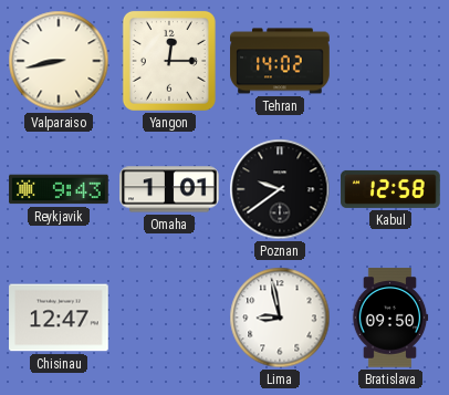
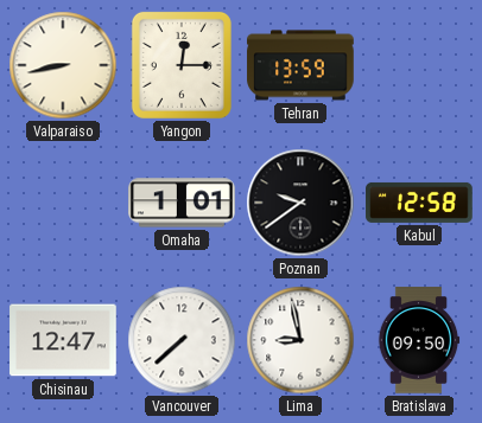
Tehran: 14:02 -> 13:59
Reykjavik: 9:43 -> none
Vancouver: none -> 7:38
